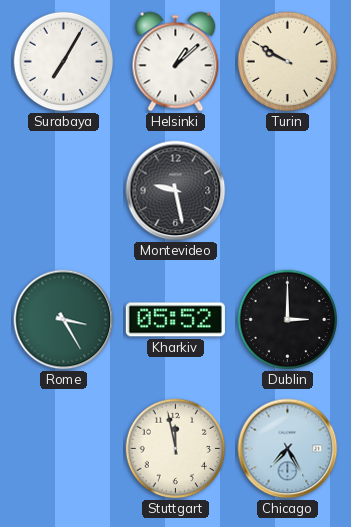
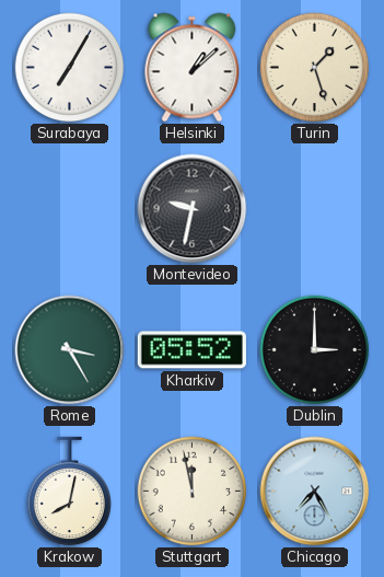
Turin: 9:50 -> 1:27
Montevideo: 9:28 -> 9:32
Krakow: none -> 8:02
